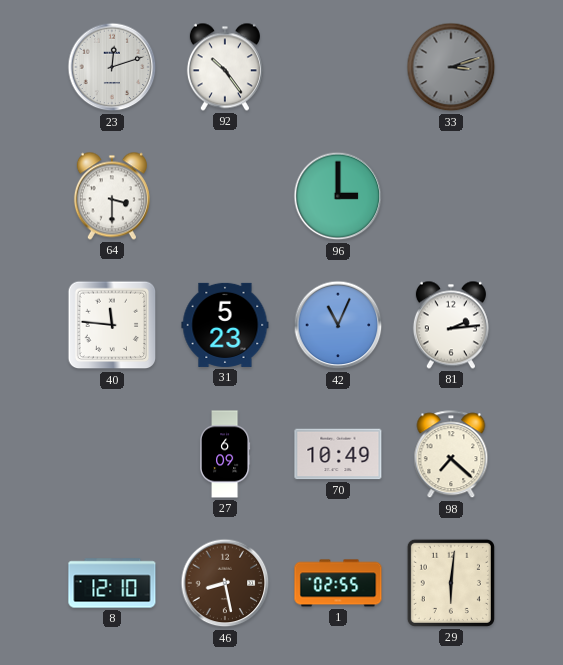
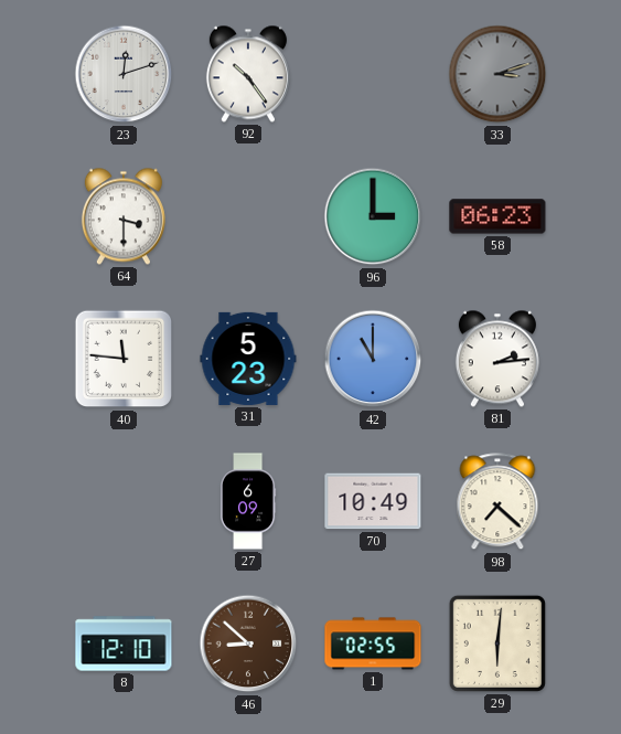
58: none -> 06:23
42: 11:04 -> 11:00
46: 8:28 -> 8:52
